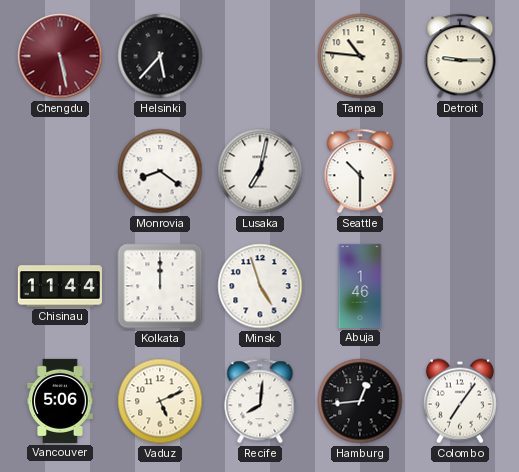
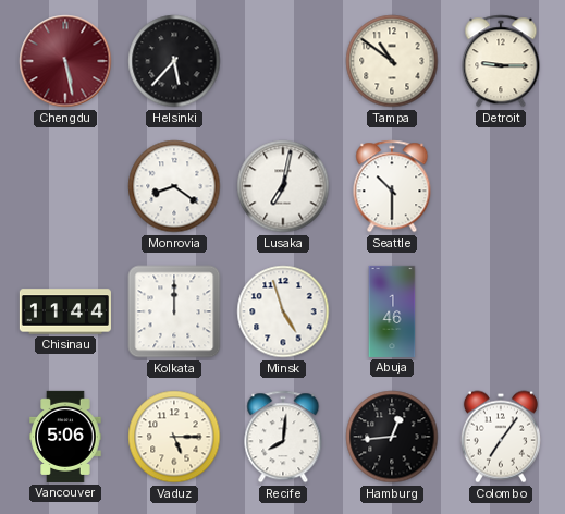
Tampa: 10:46 -> 10:51
Vaduz: 5:11 -> 5:15
